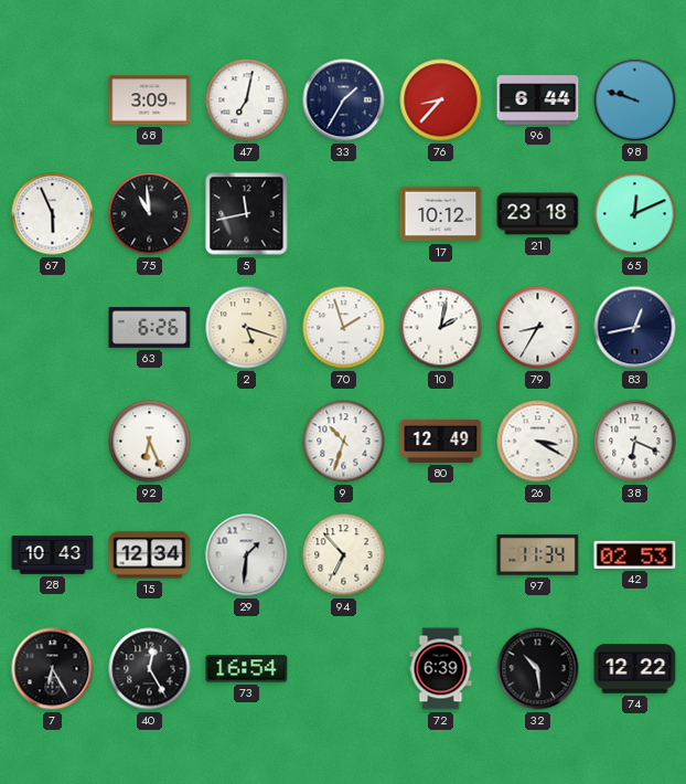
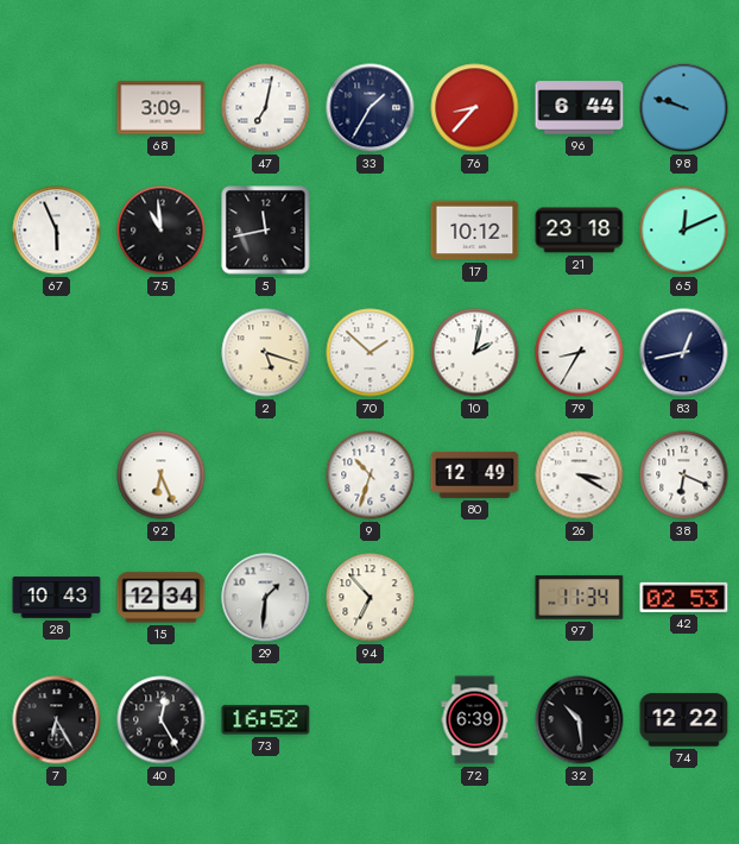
63: 6:26 -> none
70: 1:57 -> 1:52
73: 16:54 -> 16:52
